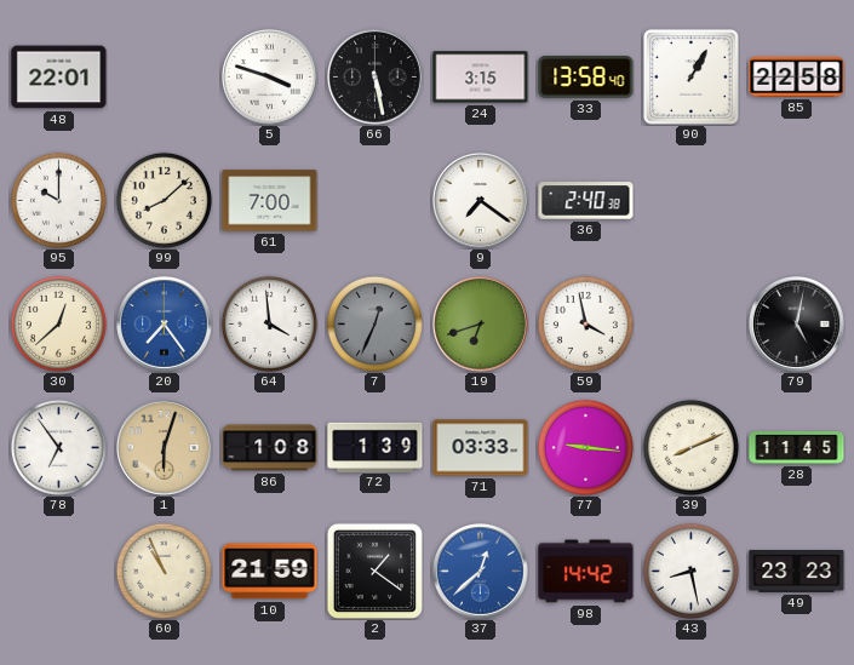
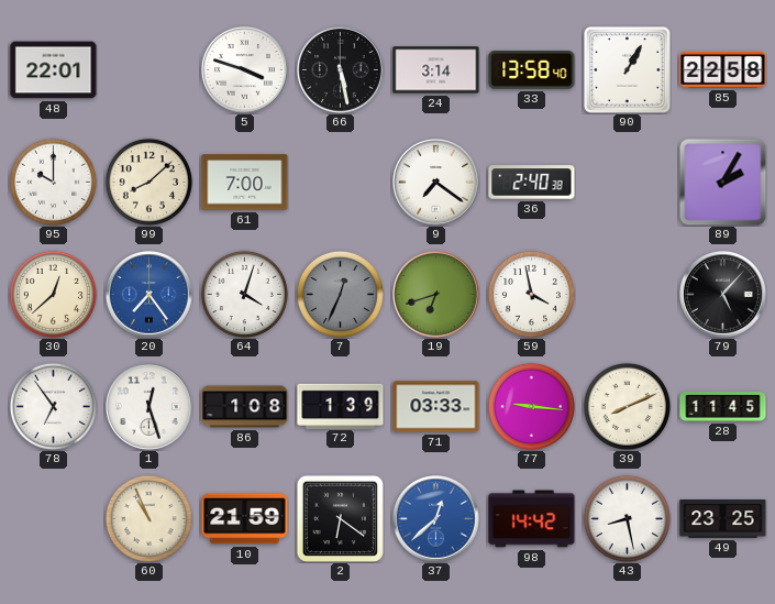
24: 3:15 -> 3:14
89: none -> 2:05
64: 3:59 -> 4:03
79: 5:02 -> 5:07
1: 6:03 -> 12:27
1 dial: champagne -> white
2: 1:21 -> 6:21
49: 23:23 -> 23:25
